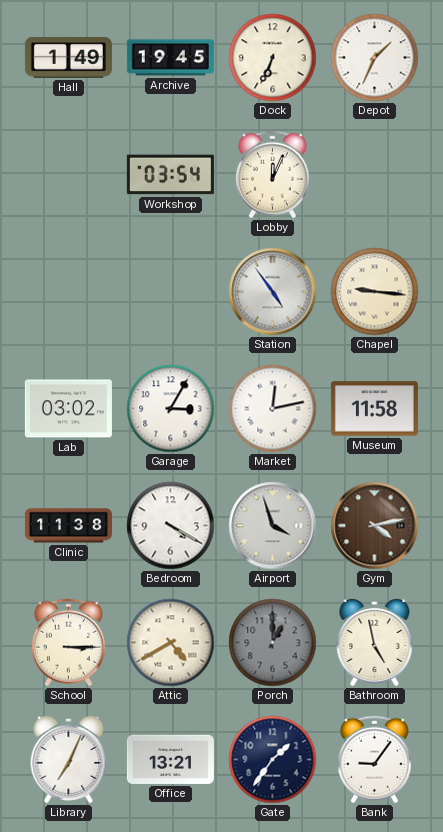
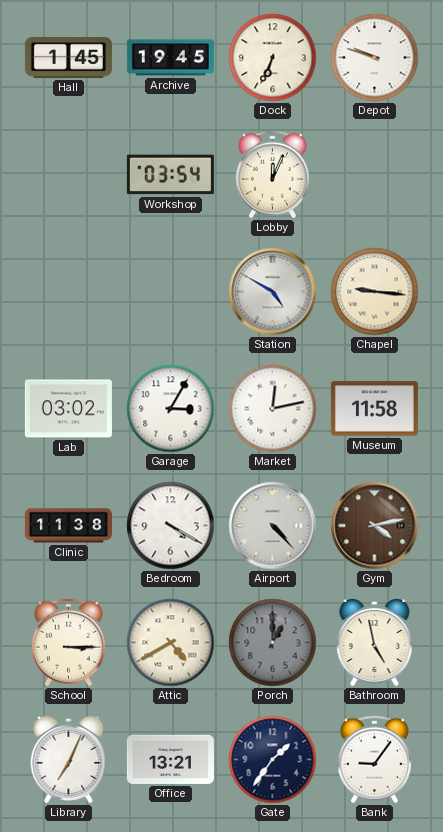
Hall: 1:49 -> 1:45
Depot: 1:34 -> 9:48
Station: 4:54 -> 4:50
Airport: 3:57 -> 4:23
